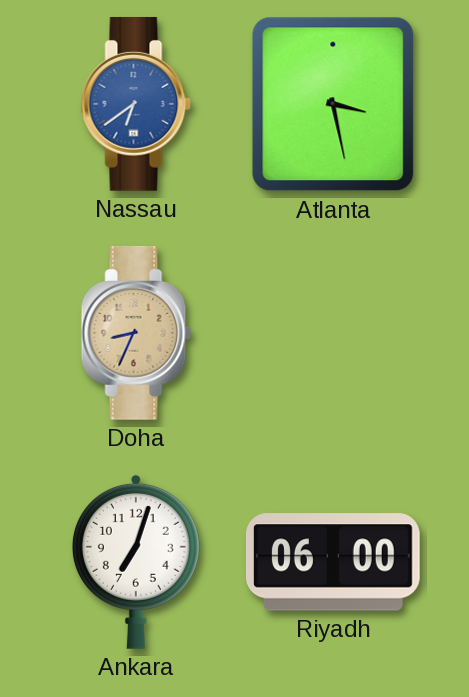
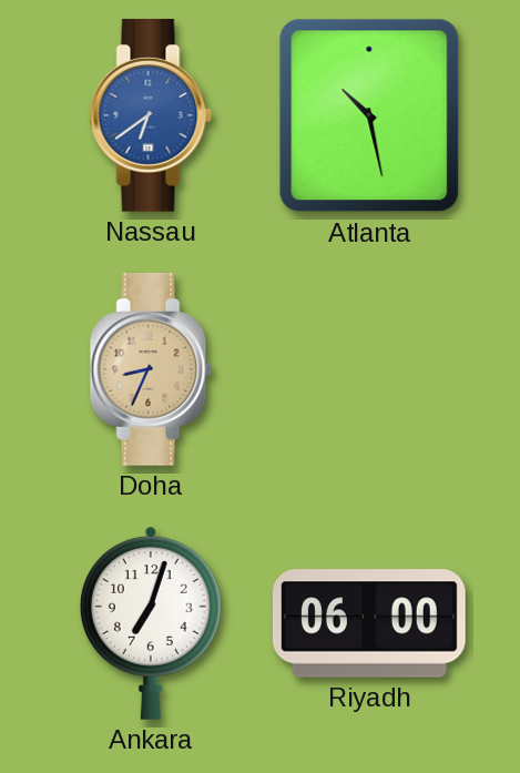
Atlanta: 3:28 -> 10:28
